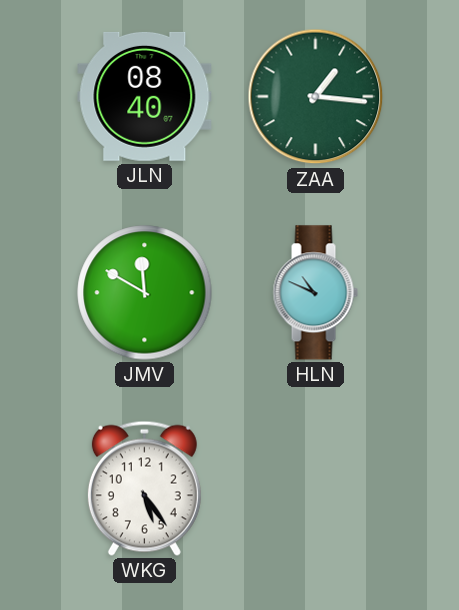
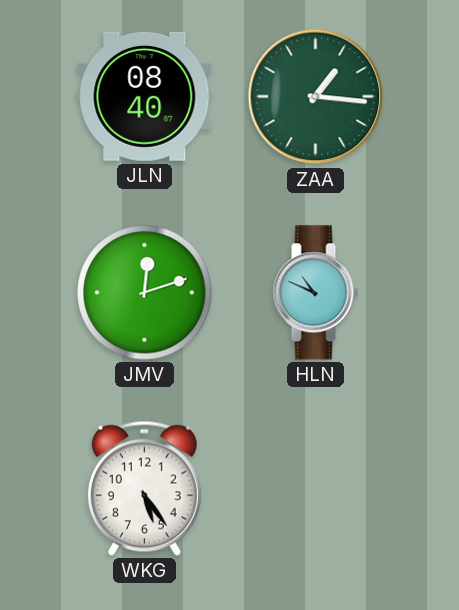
JMV: 11:50 -> 12:12
